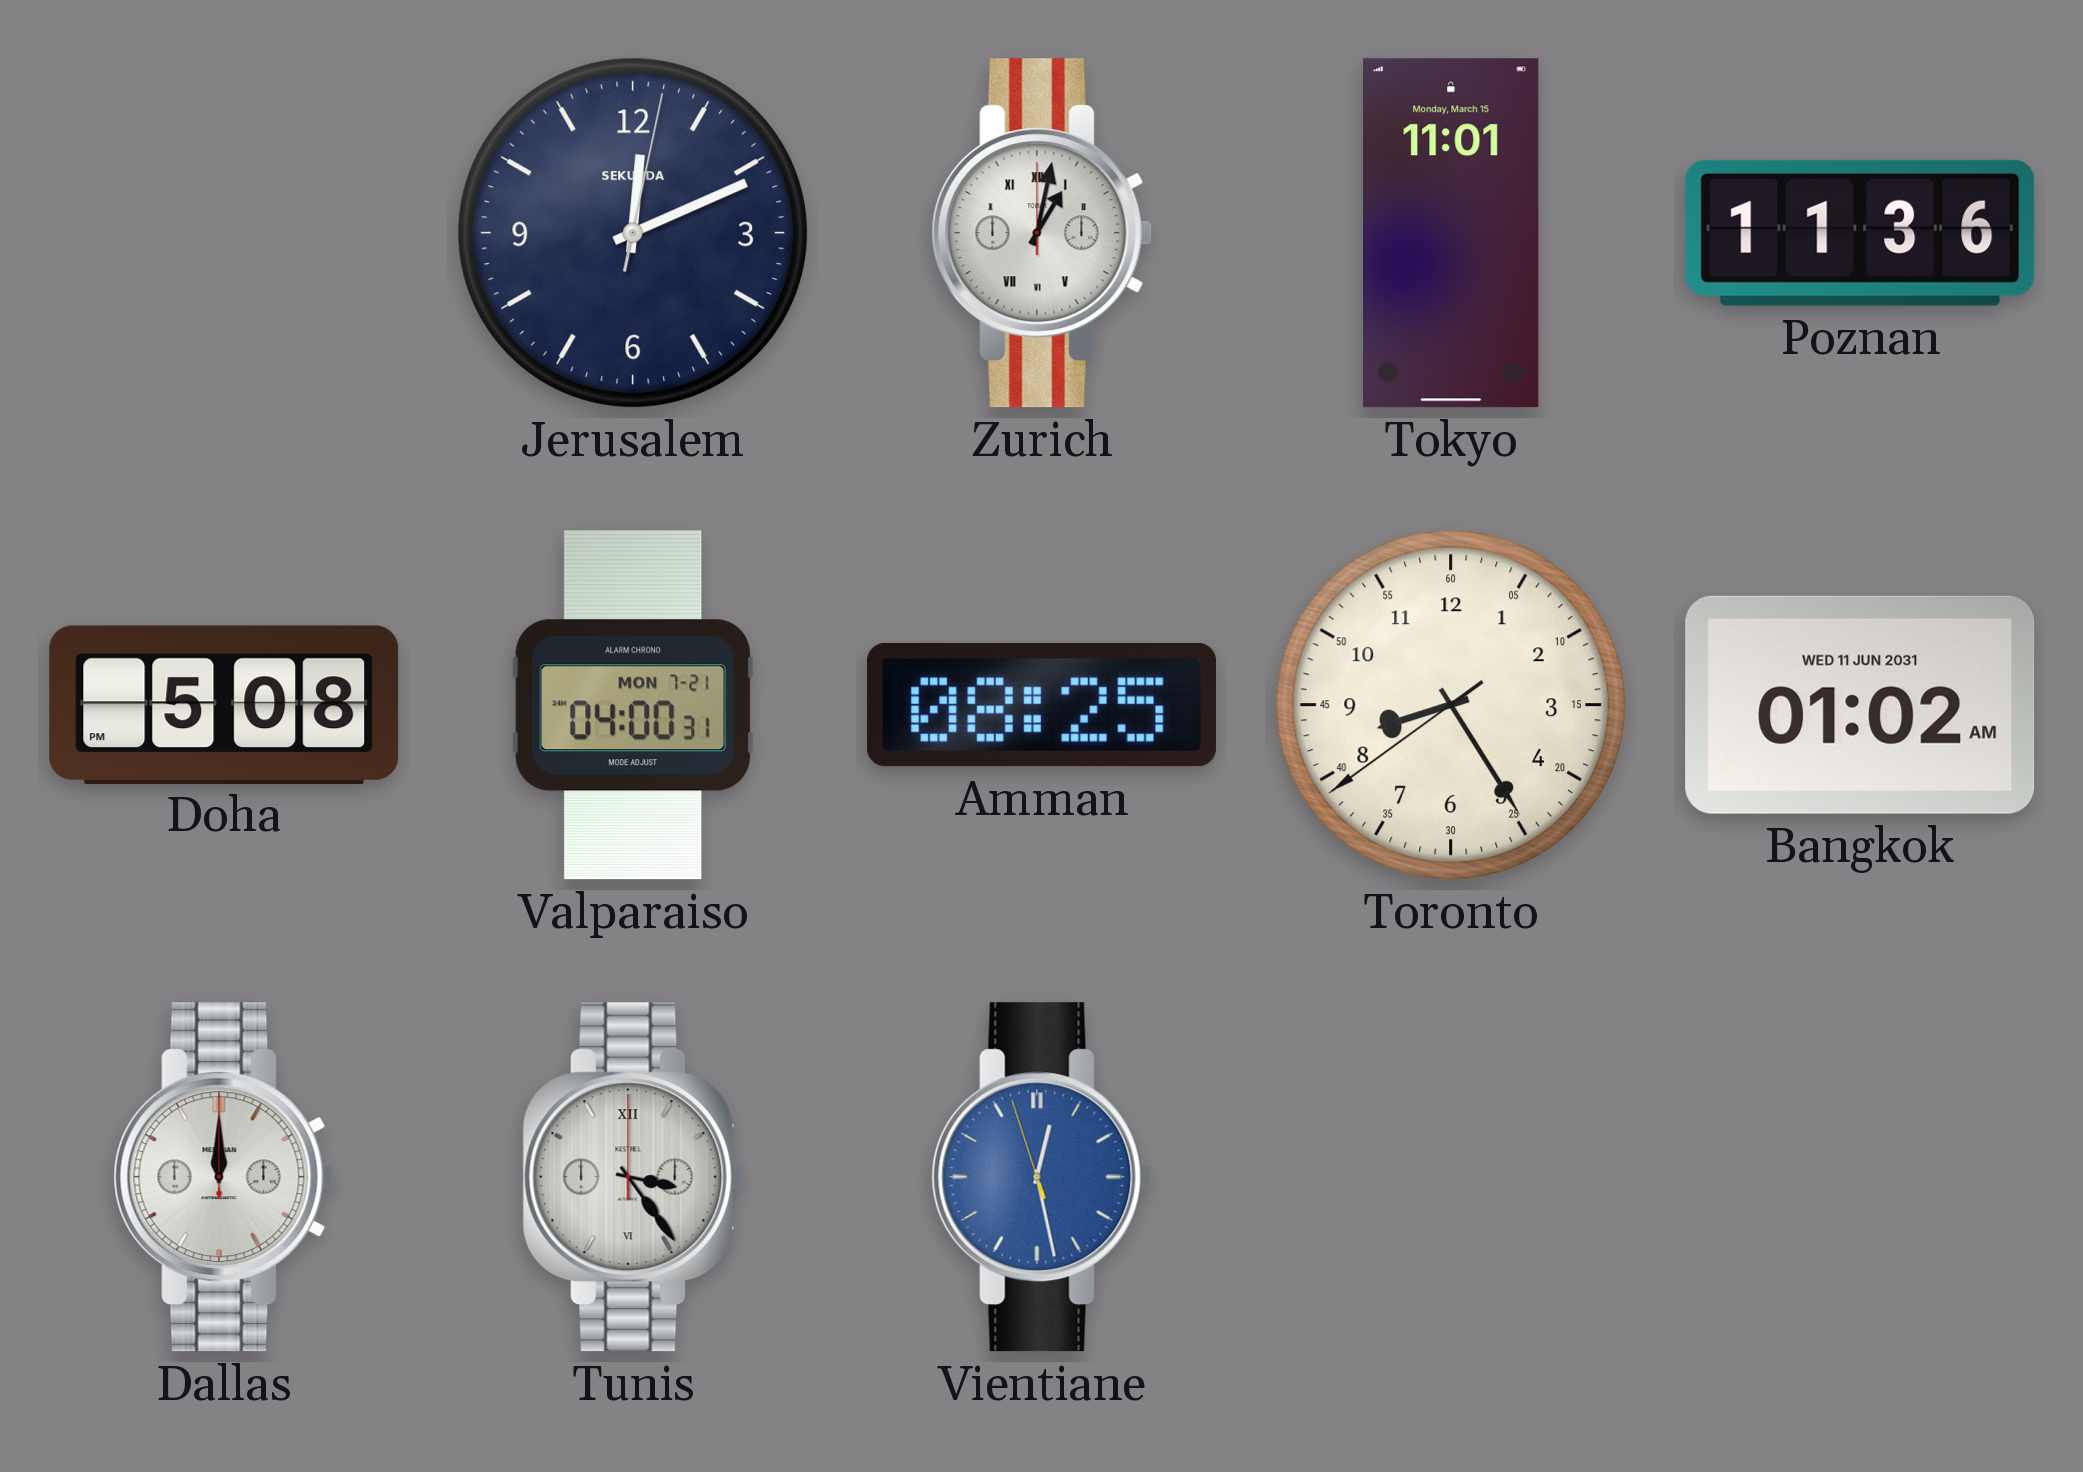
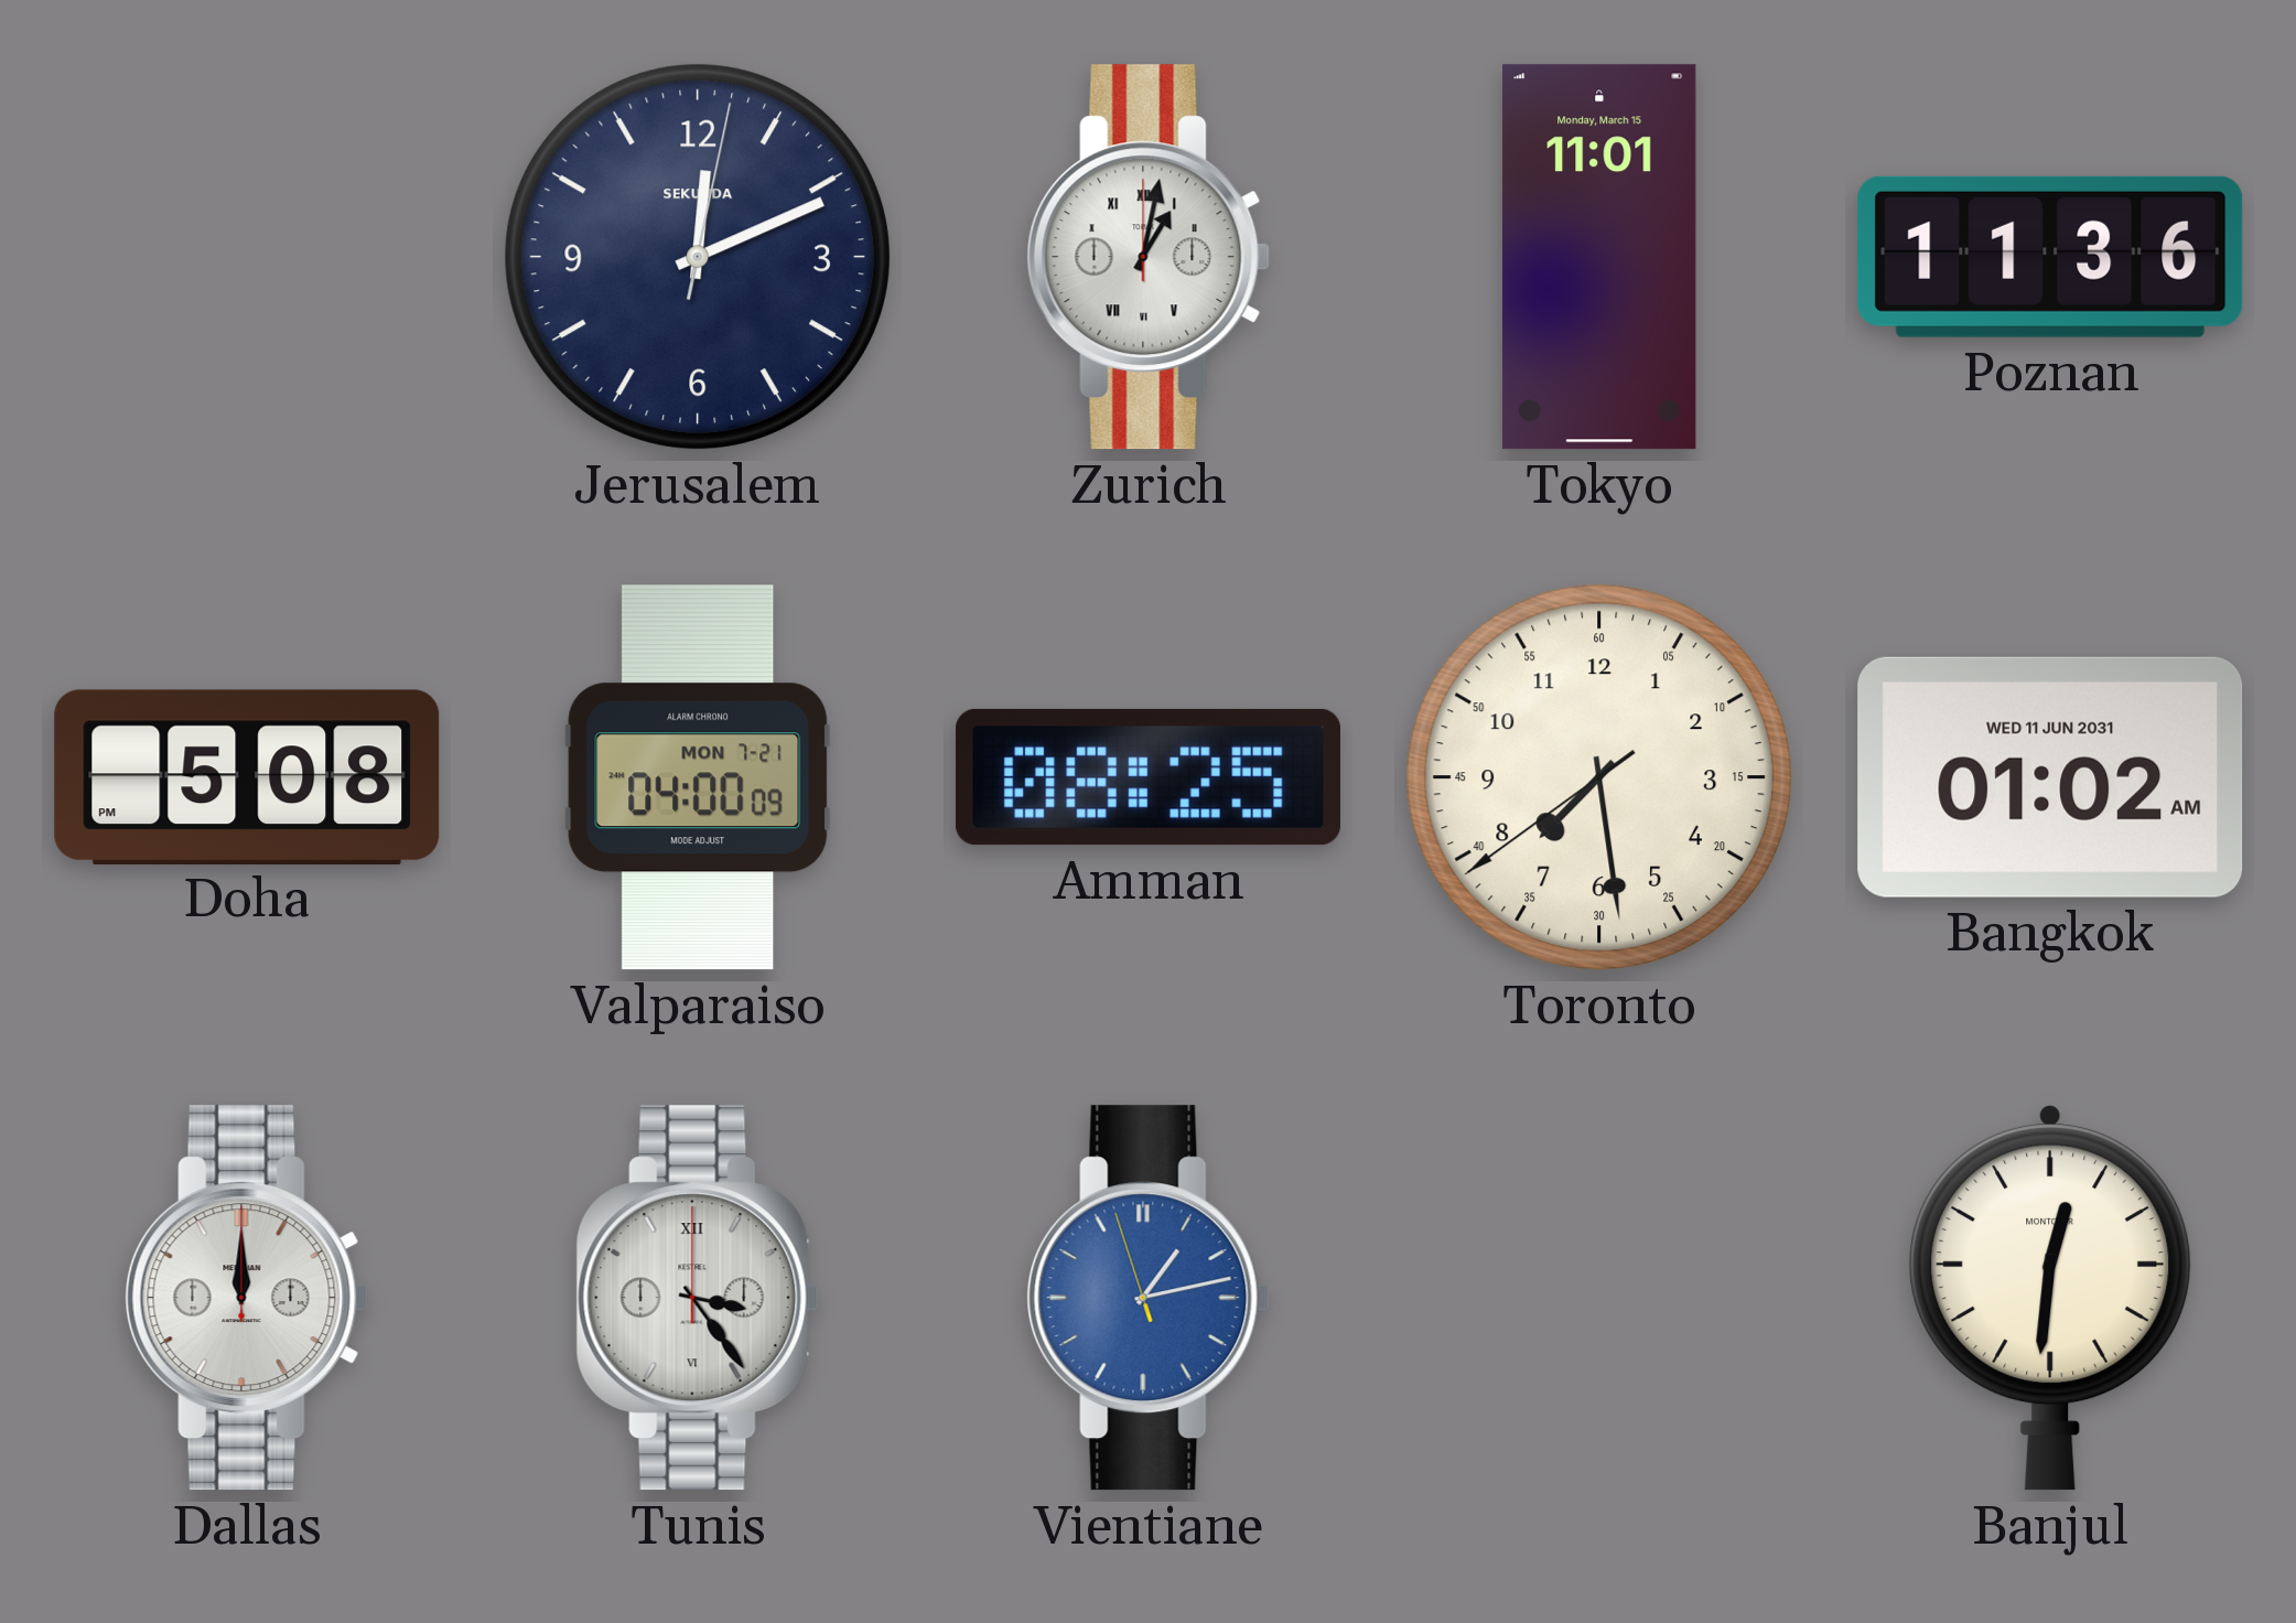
Valparaiso: 04:00:31 -> 04:00:09
Toronto: 8:24 -> 7:28
Vientiane: 12:27 -> 1:12
Banjul: none -> 12:31
